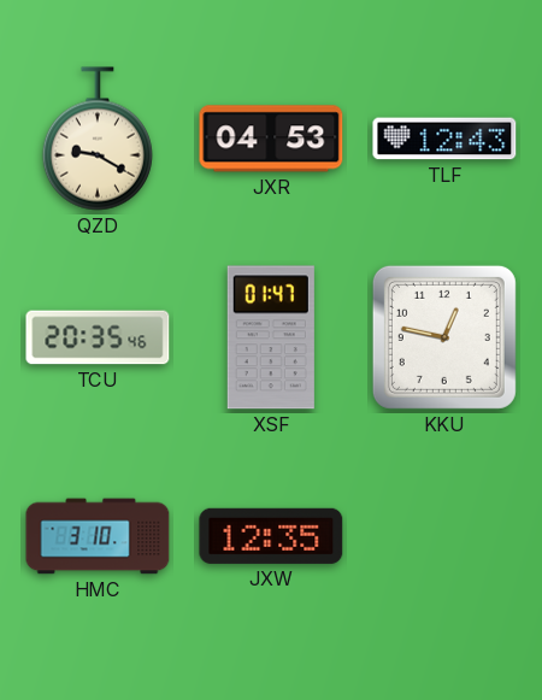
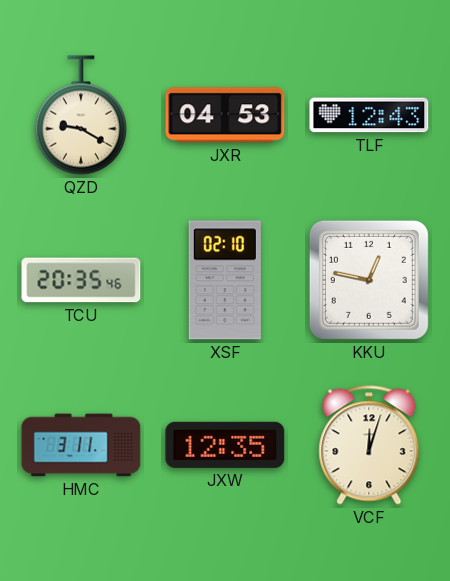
XSF: 01:47 -> 02:10
HMC: 3:10 -> 3:11
VCF: none -> 12:03
